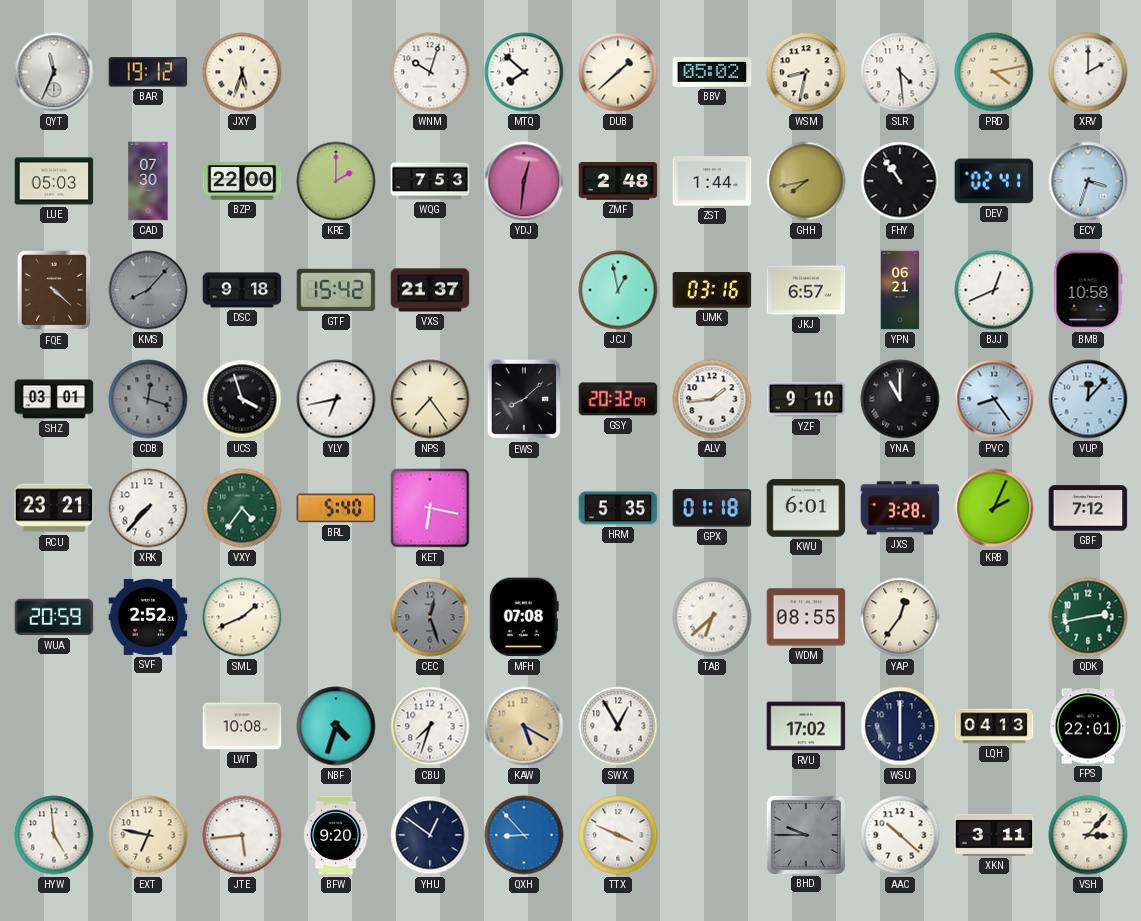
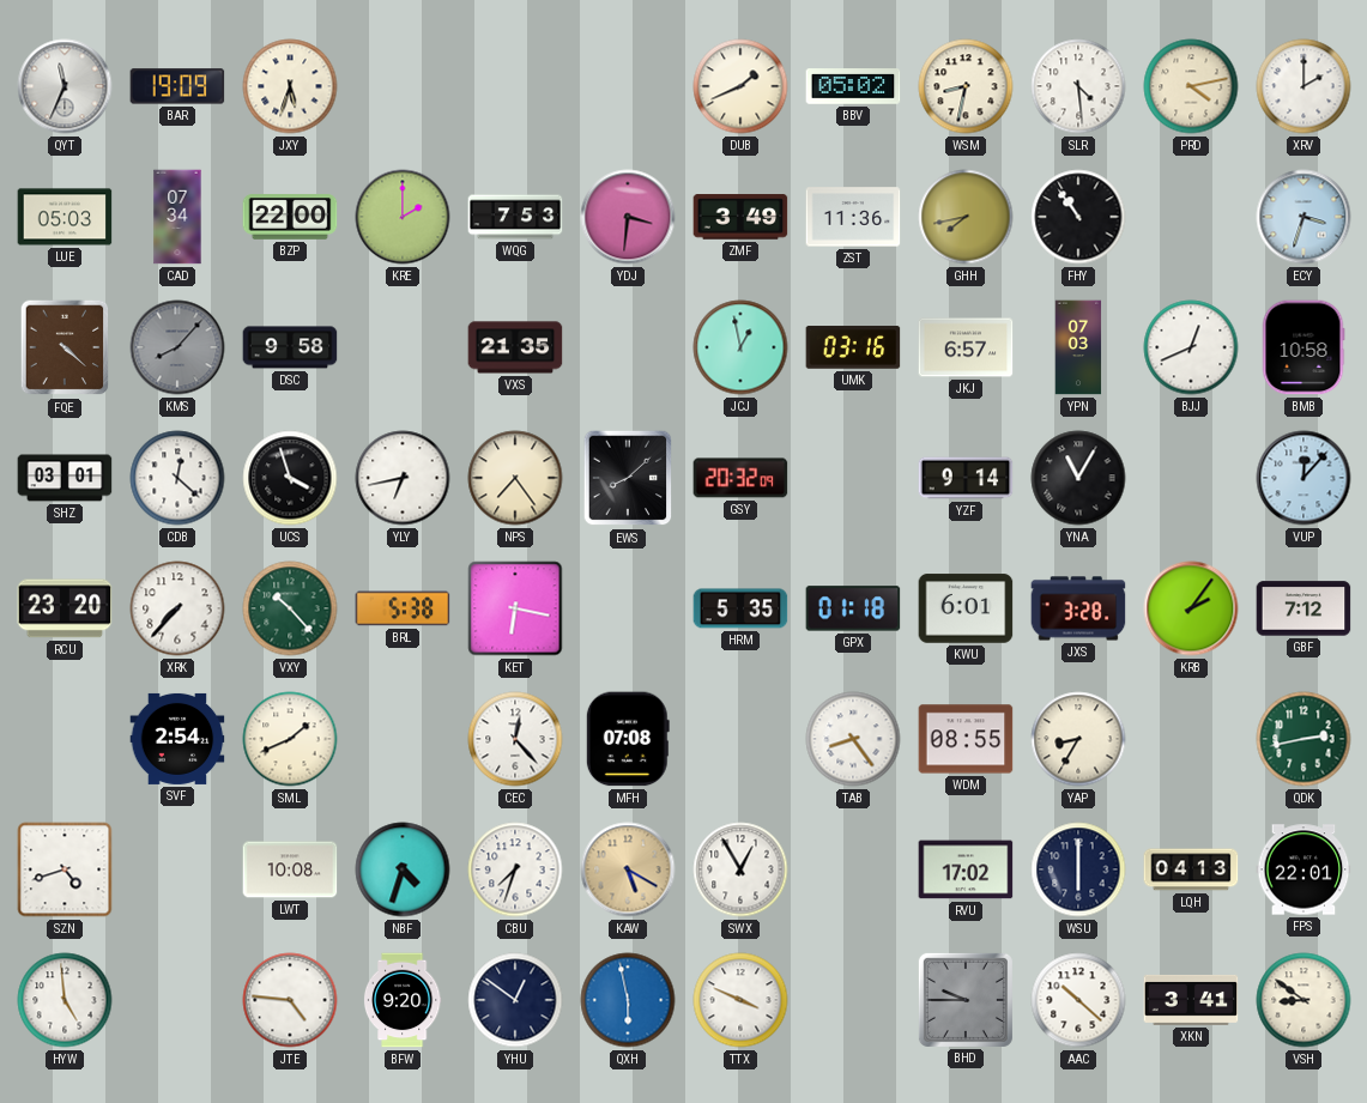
BAR: 19:12 -> 19:09
WNM: 10:03 -> none
MTQ: 7:52 -> none
DUB: 1:38 -> 1:41
CAD: 07:30 -> 07:34
YDJ: 12:31 -> 3:31
ZMF: 2:48 -> 3:49
ZST: 1:44 -> 11:36
DEV: 02:41 -> none
DSC: 9:18 -> 9:58
GTF: 15:42 -> none
VXS: 21:37 -> 21:35
YPN: 06:21 -> 07:03
CDB: 12:18 -> 12:22
CDB dial: grey -> white
ALV: 1:44 -> none
YZF: 9:10 -> 9:14
YNA: 11:00 -> 11:05
PVC: 8:24 -> none
RCU: 23:21 -> 23:20
VXY: 4:36 -> 10:23
BRL: 5:40 -> 5:38
KRB: 2:04 -> 2:06
WUA: 20:59 -> none
SVF: 2:52 -> 2:54
CEC: 12:27 -> 12:23
CEC dial: grey -> white
TAB: 6:38 -> 8:24
YAP: 12:36 -> 8:35
SZN: none -> 4:42
EXT: 6:47 -> none
JTE: 5:44 -> 4:46
QXH: 8:53 -> 5:58
XKN: 3:11 -> 3:41
VSH: 3:07 -> 8:51
